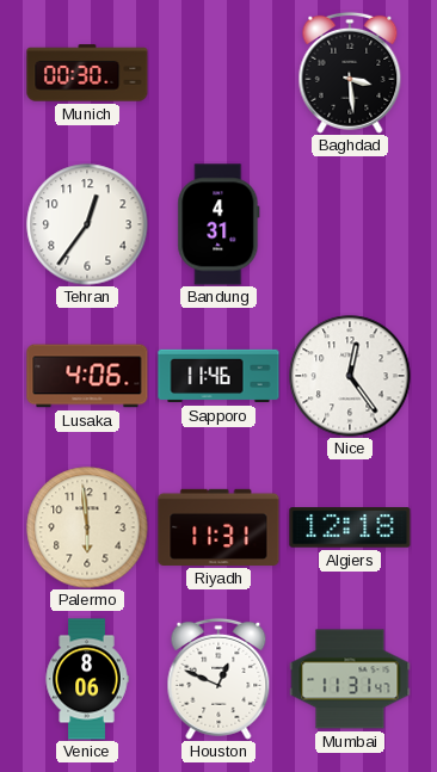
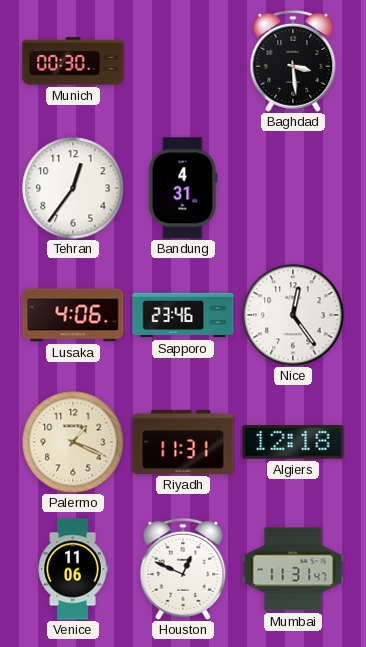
Sapporo: 11:46 -> 23:46
Palermo: 5:59 -> 1:19
Venice: 8:06 -> 11:06
